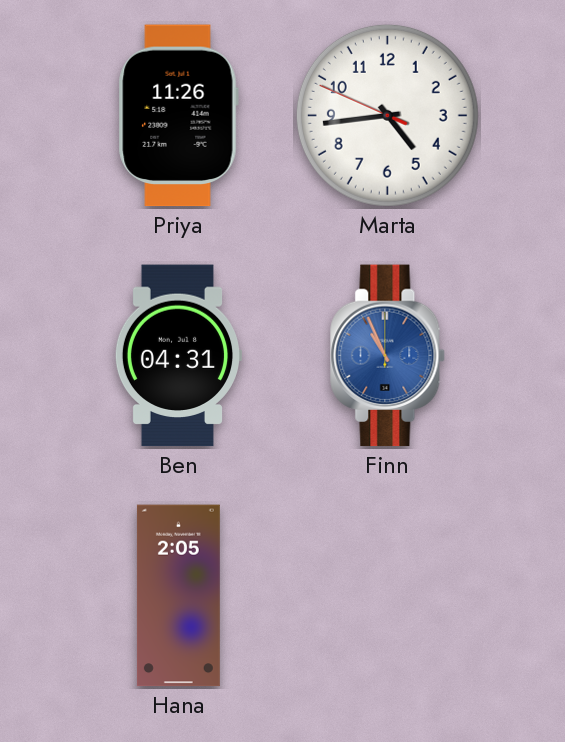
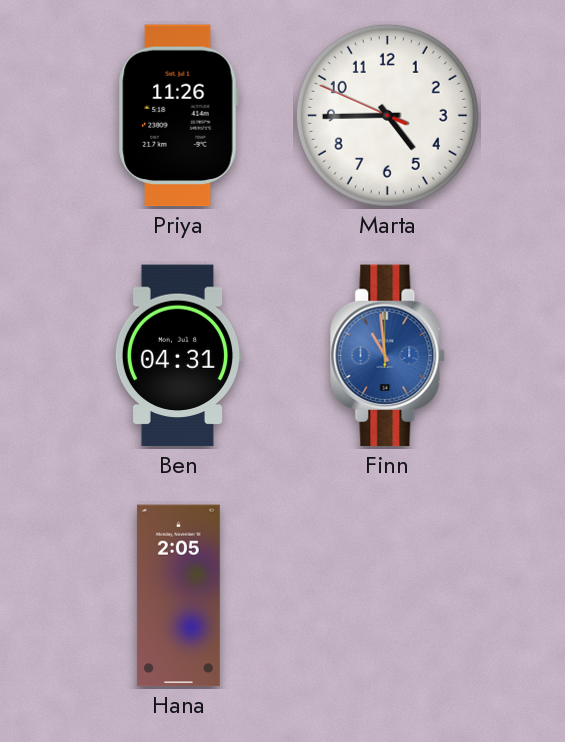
Marta: 4:43 -> 4:44
Finn: 10:56 -> 10:59
